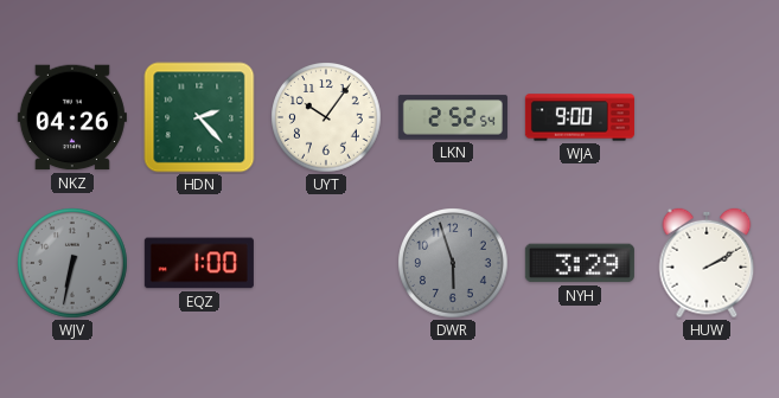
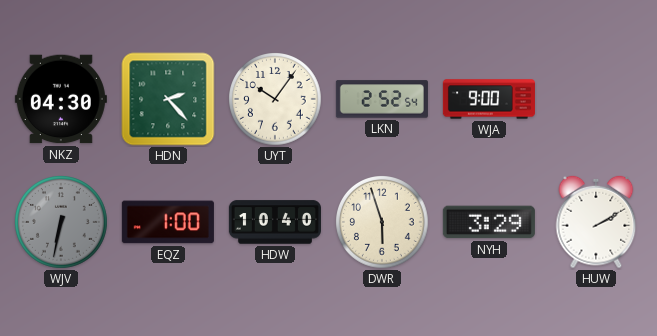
NKZ: 04:26 -> 04:30
HDW: none -> 10:40
DWR dial: grey -> cream
